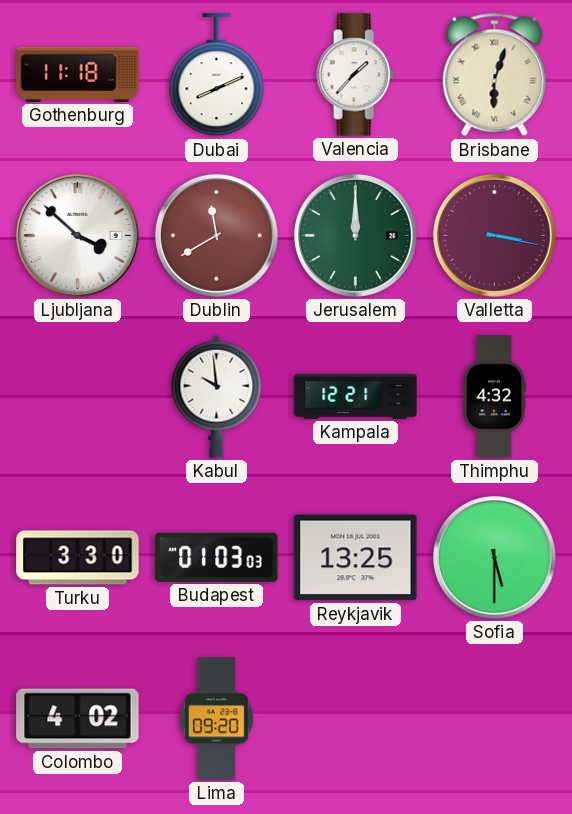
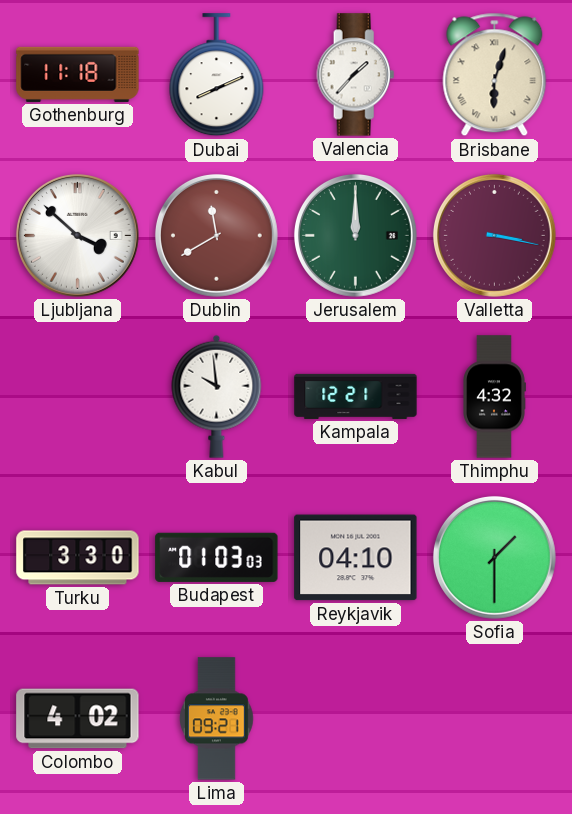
Reykjavik: 13:25 -> 04:10
Sofia: 5:30 -> 1:30
Lima: 09:20 -> 09:21
